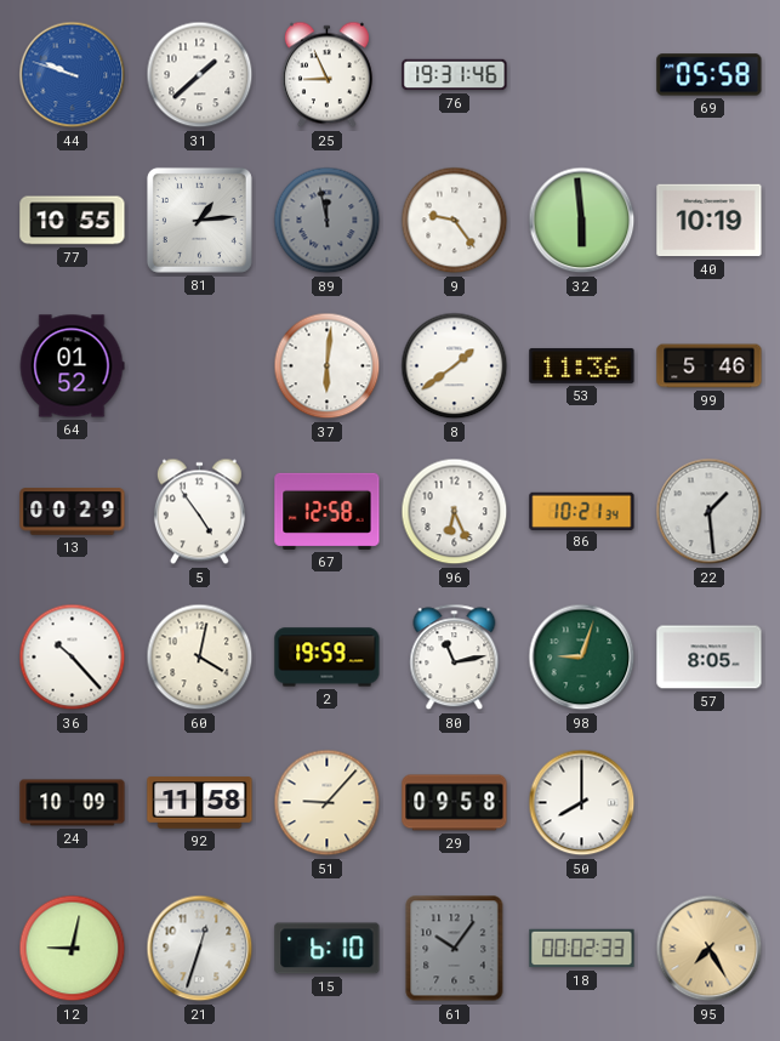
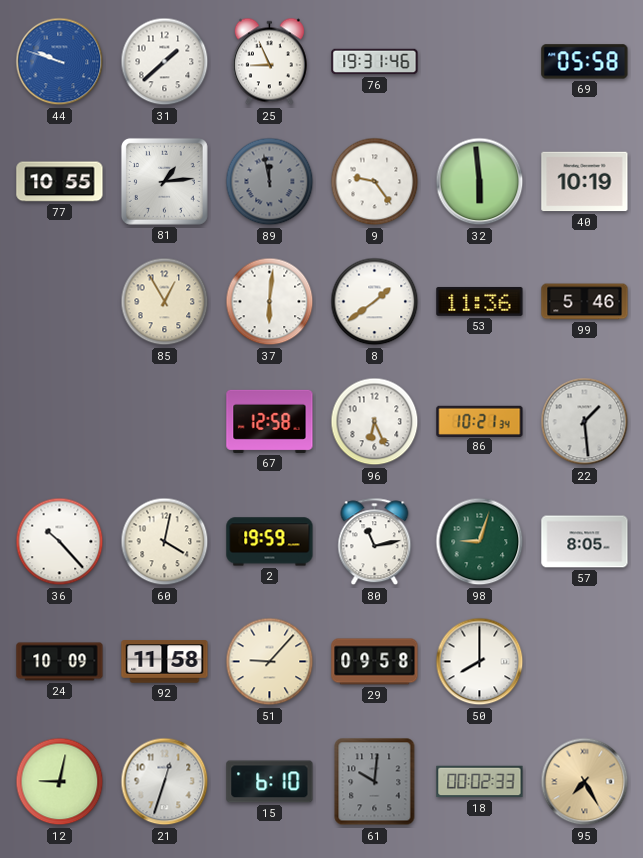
64: 01:52 -> none
85: none -> 12:55
13: 00:29 -> none
5: 4:54 -> none
61: 10:06 -> 10:01
